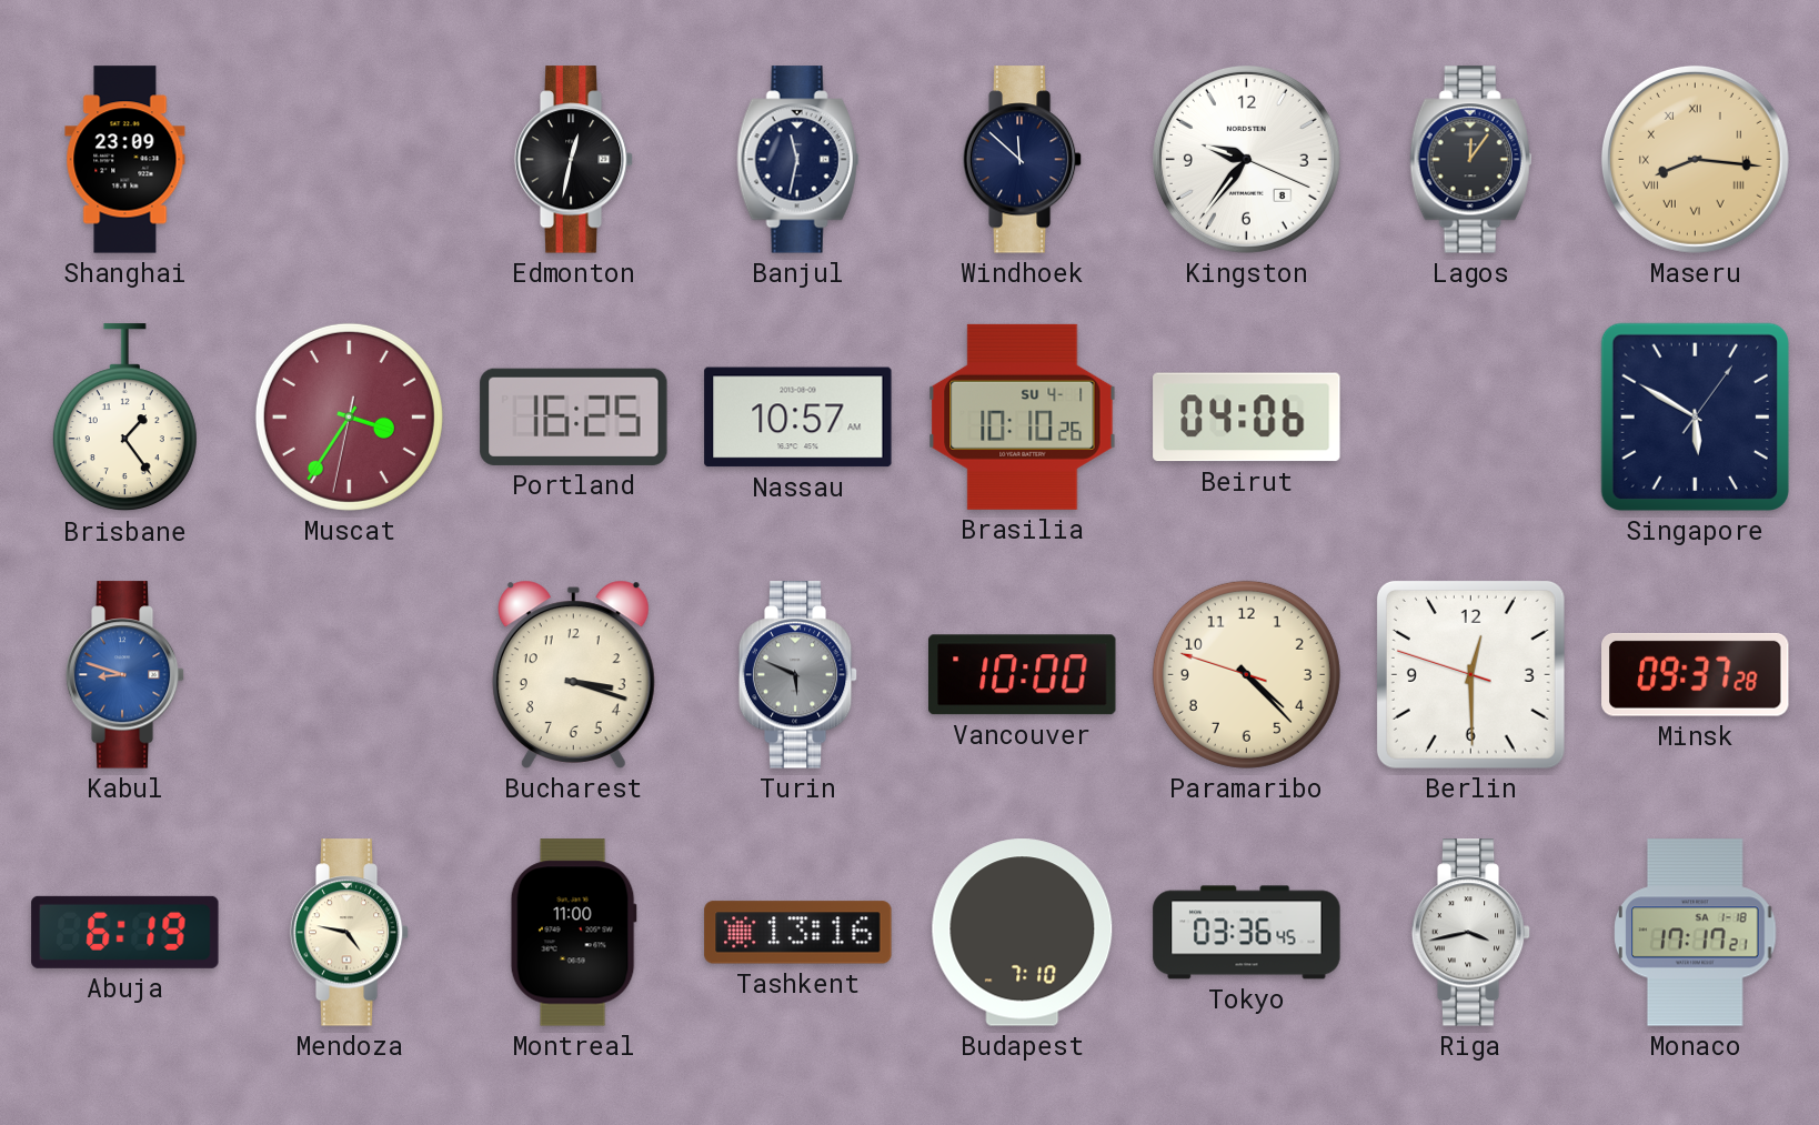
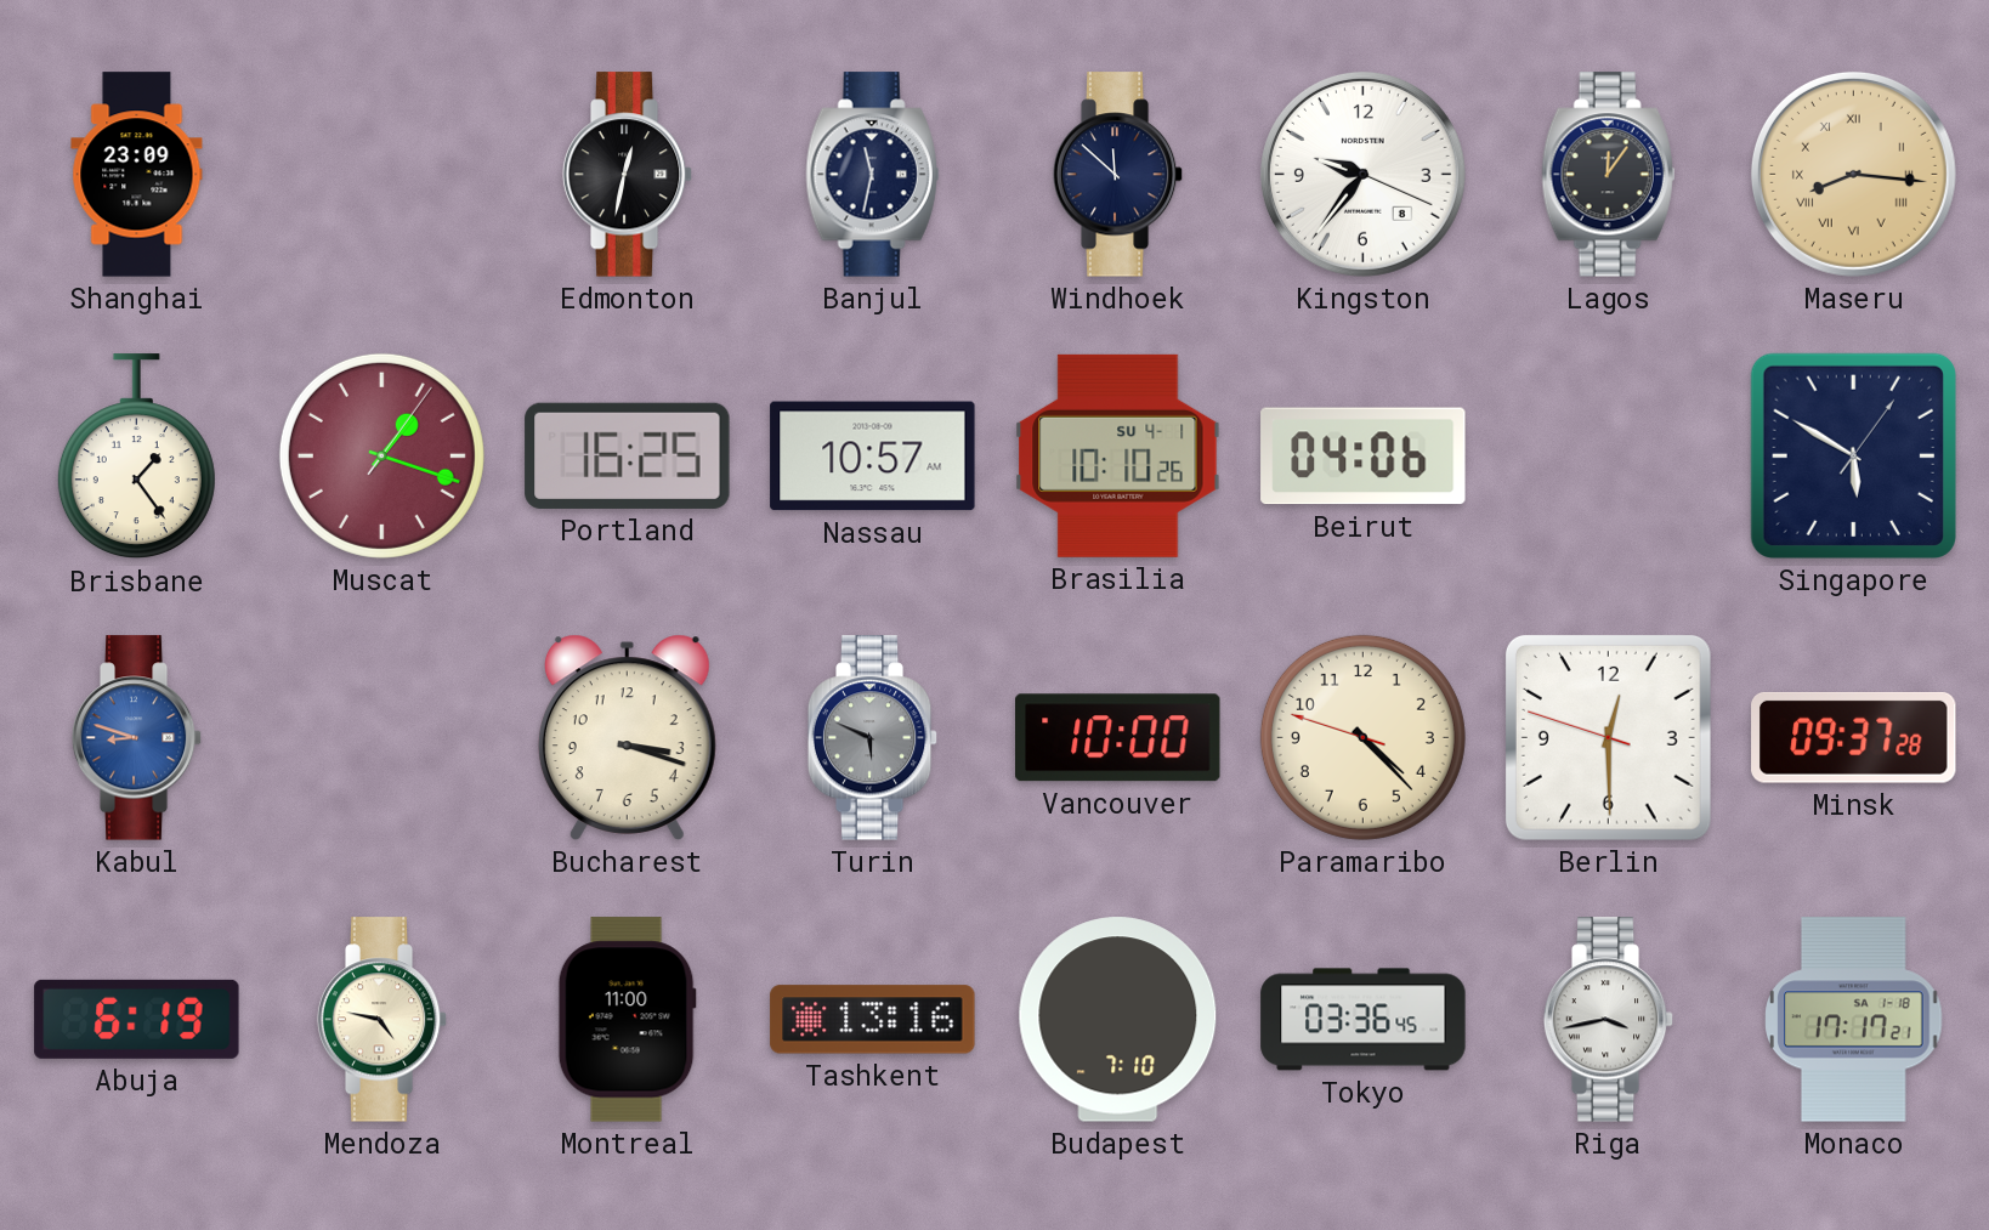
Muscat: 3:35 -> 1:18
